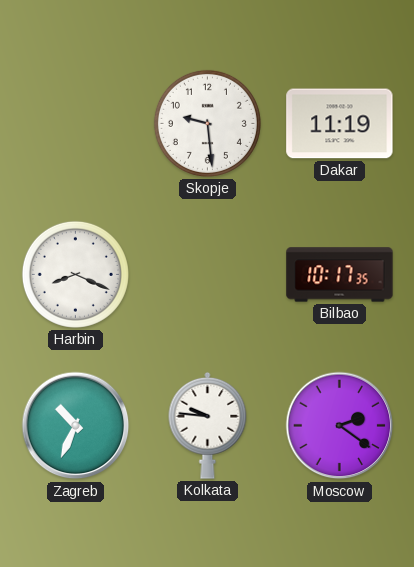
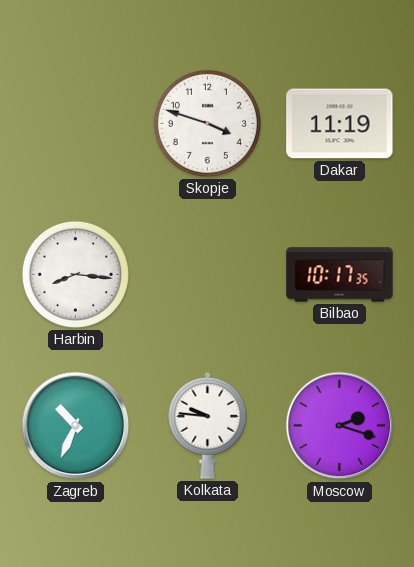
Skopje: 9:29 -> 3:48
Harbin: 8:19 -> 8:16
Moscow: 2:21 -> 2:18
